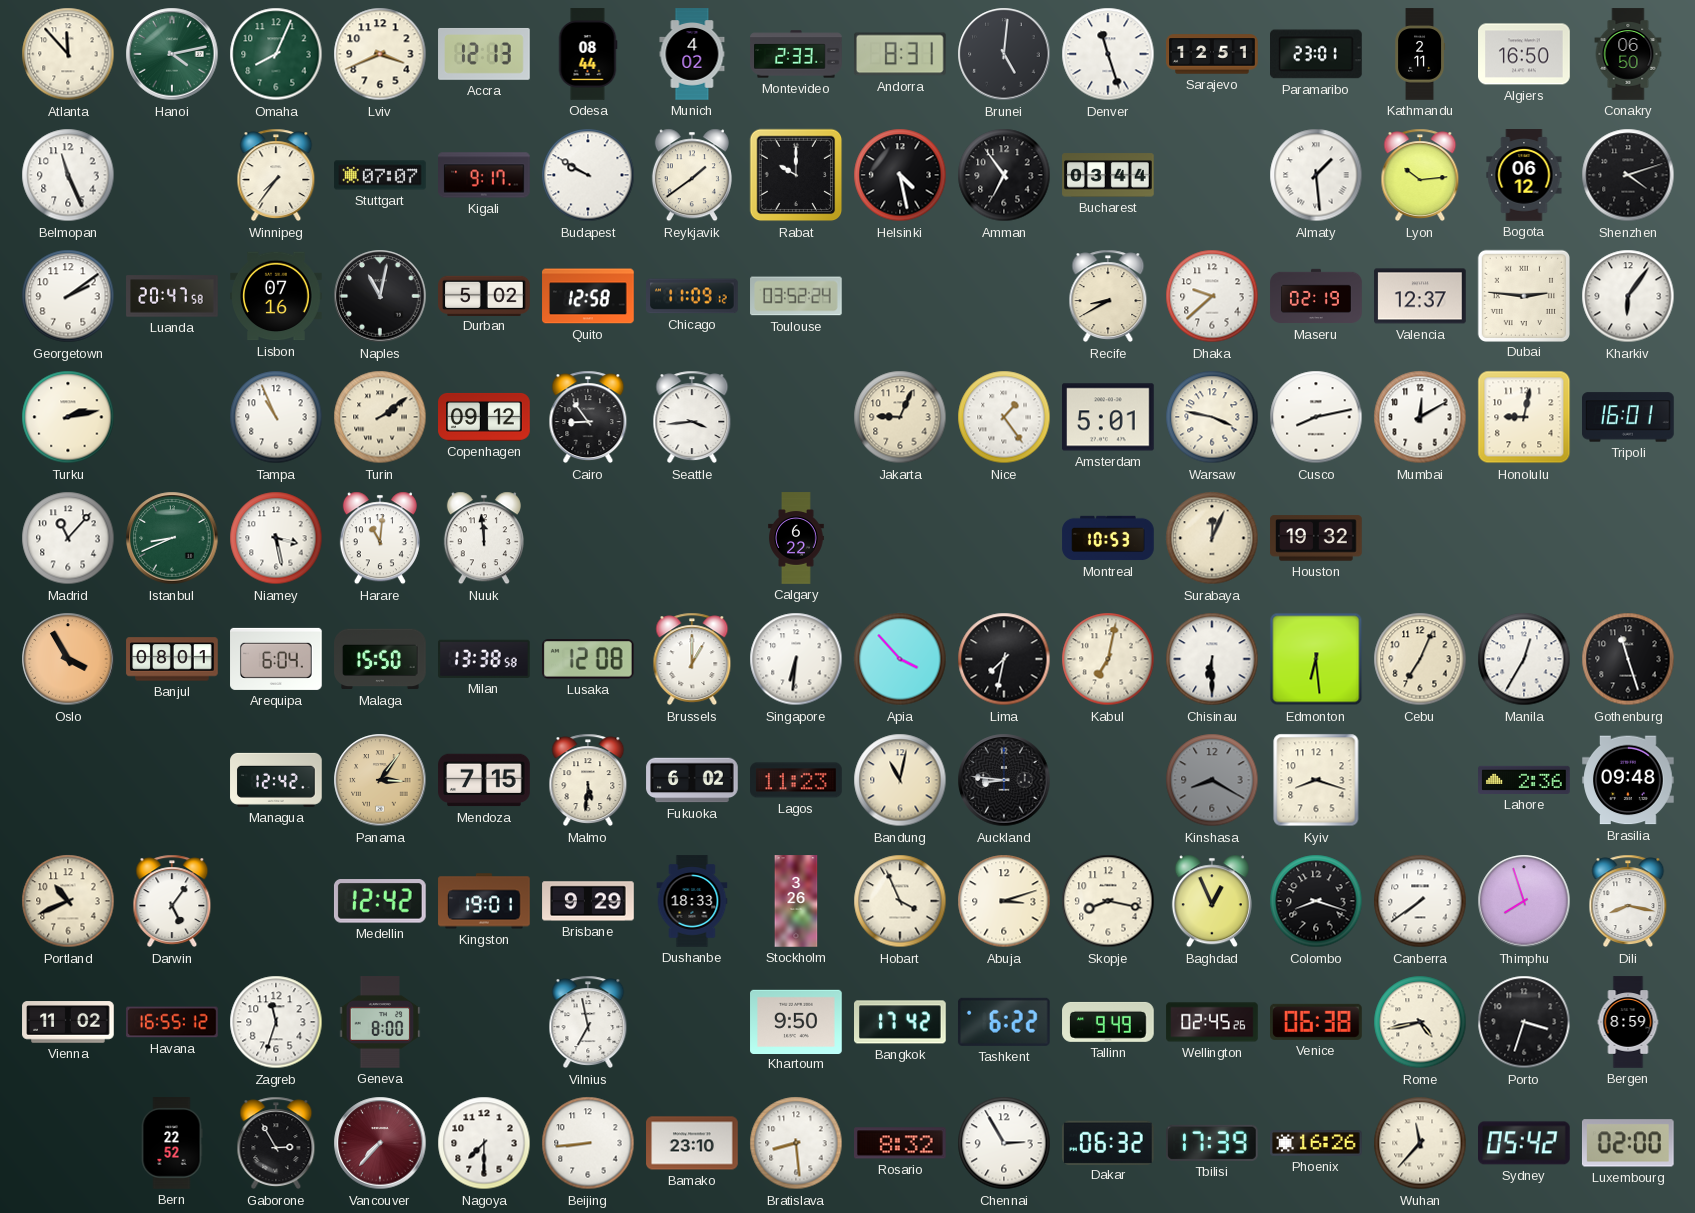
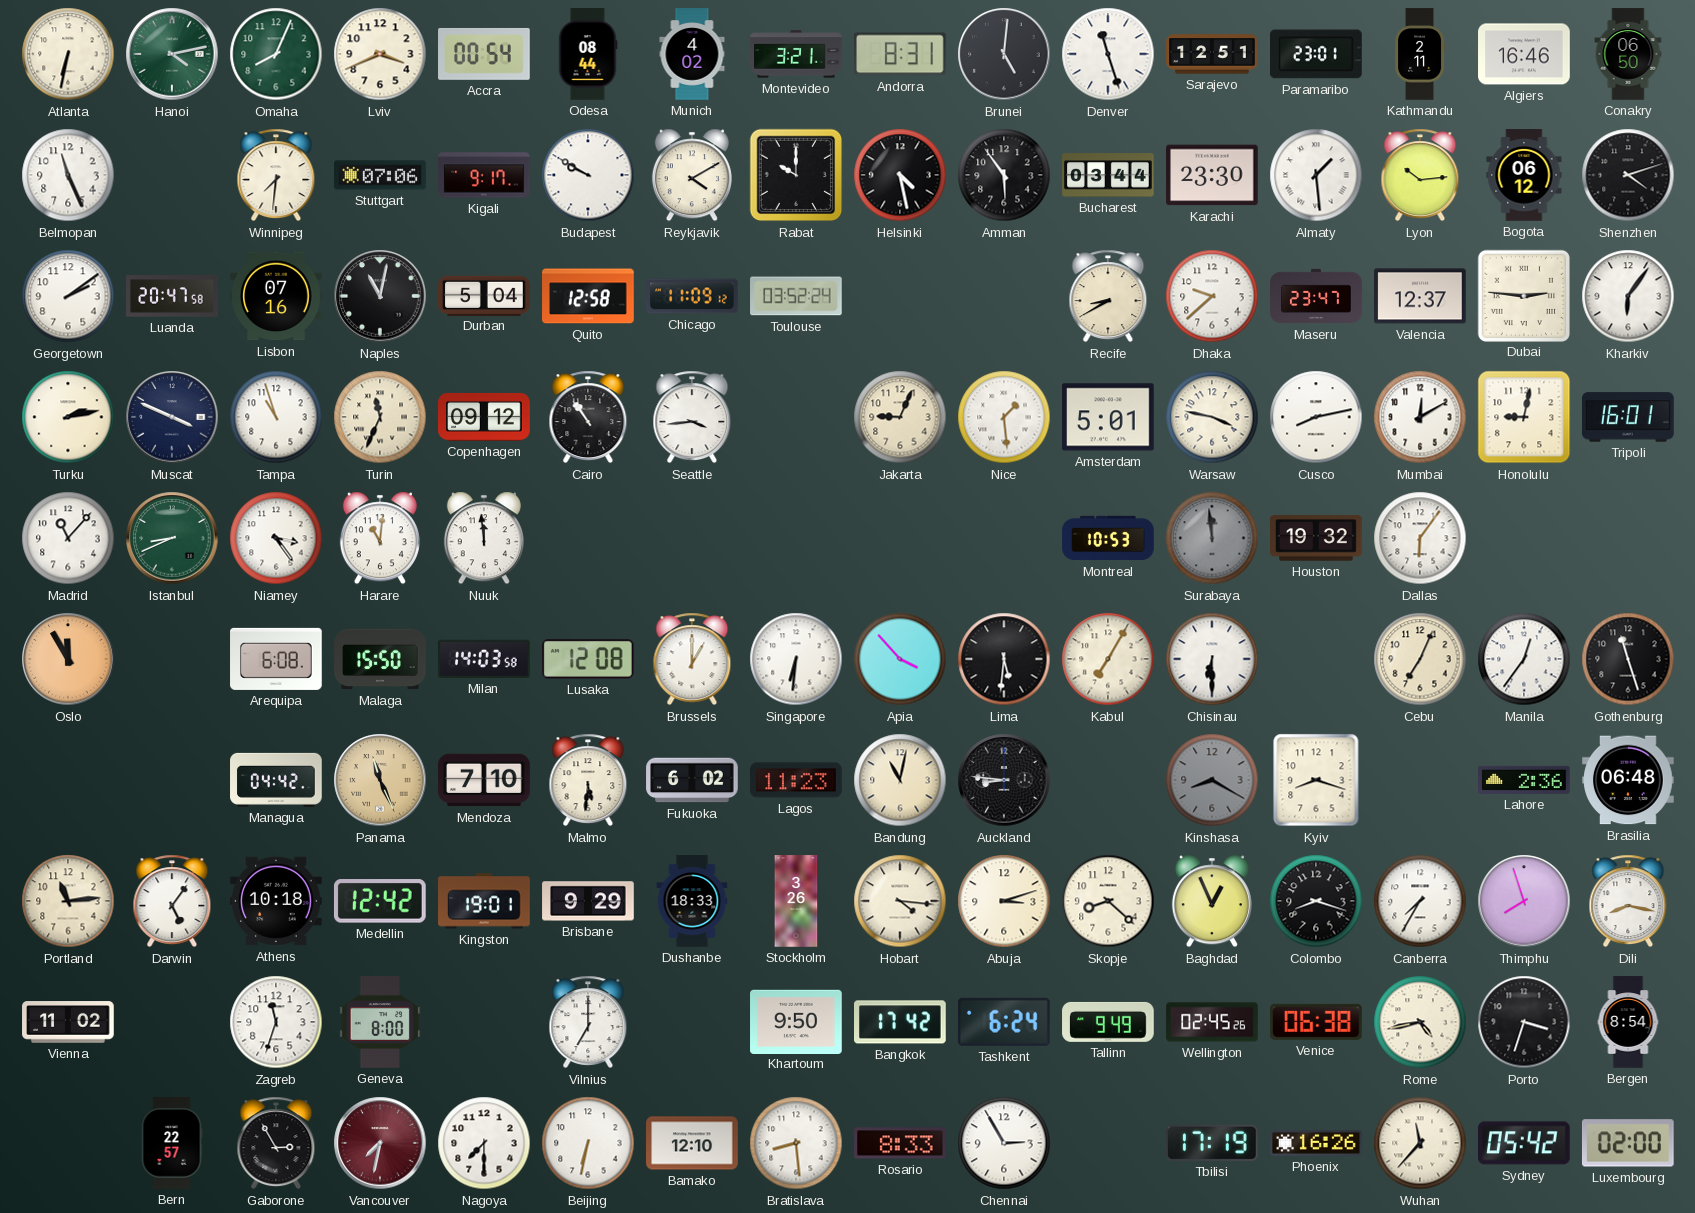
Atlanta: 11:53 -> 6:32
Accra: 12:13 -> 00:54
Montevideo: 2:33 -> 3:21
Algiers: 16:50 -> 16:46
Winnipeg: 7:36 -> 7:31
Stuttgart: 07:07 -> 07:06
Reykjavik: 1:39 -> 4:10
Amman: 6:54 -> 5:54
Karachi: none -> 23:30
Durban: 5:02 -> 5:04
Maseru: 02:19 -> 23:47
Muscat: none -> 3:49
Tampa: 10:56 -> 10:57
Turin: 2:09 -> 11:34
Cairo: 8:54 -> 10:54
Nice: 1:24 -> 1:29
Niamey: 3:28 -> 3:24
Calgary: 6:22 -> none
Surabaya: 12:04 -> 11:59
Surabaya dial: cream -> grey
Dallas: none -> 6:06
Oslo: 3:55 -> 11:55
Banjul: 08:01 -> none
Arequipa: 6:04 -> 6:08
Milan: 13:38 -> 14:03
Lima: 7:32 -> 5:31
Kabul: 7:02 -> 7:05
Edmonton: 6:29 -> none
Manila: 12:35 -> 12:36
Managua: 12:42 -> 04:42
Panama: 3:06 -> 11:26
Mendoza: 7:15 -> 7:10
Brasilia: 09:48 -> 06:48
Portland: 10:41 -> 11:14
Athens: none -> 10:18
Hobart: 3:56 -> 4:16
Skopje: 8:17 -> 8:22
Canberra: 7:39 -> 7:35
Havana: 16:55 -> none
Vilnius: 6:58 -> 7:00
Tashkent: 6:22 -> 6:24
Bergen: 8:59 -> 8:54
Bern: 22:52 -> 22:57
Vancouver: 7:37 -> 7:32
Beijing: 8:44 -> 6:32
Bamako: 23:10 -> 12:10
Rosario: 8:32 -> 8:33
Dakar: 06:32 -> none
Tbilisi: 17:39 -> 17:19
